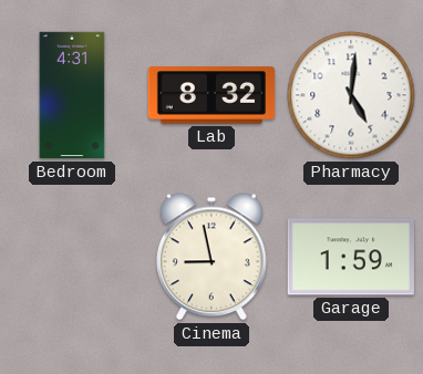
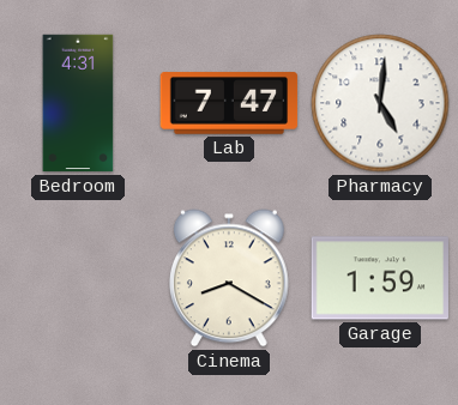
Lab: 8:32 -> 7:47
Cinema: 8:58 -> 8:20
